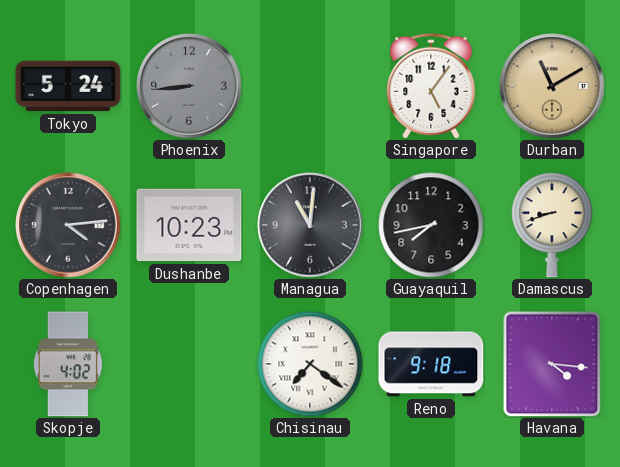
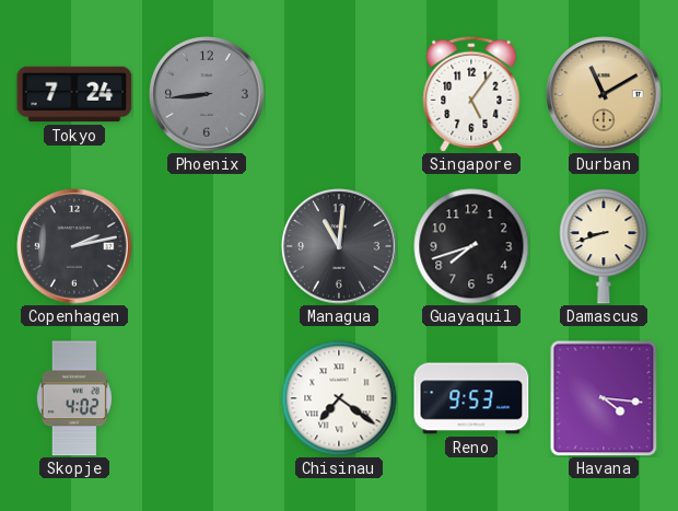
Tokyo: 5:24 -> 7:24
Copenhagen: 4:14 -> 2:13
Dushanbe: 10:23 -> none
Guayaquil: 7:43 -> 7:42
Reno: 9:18 -> 9:53
